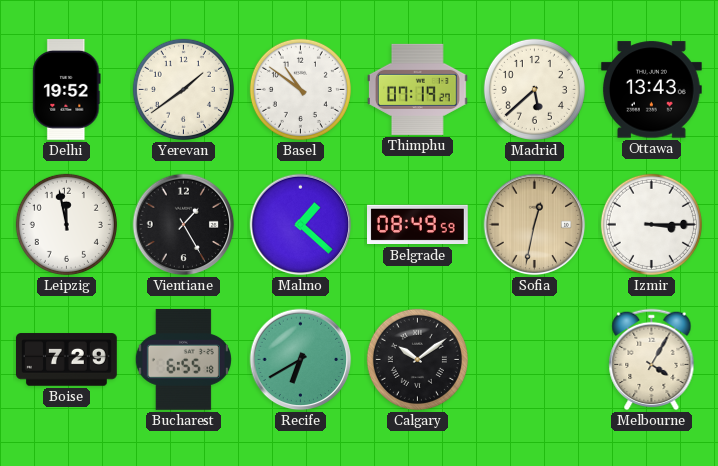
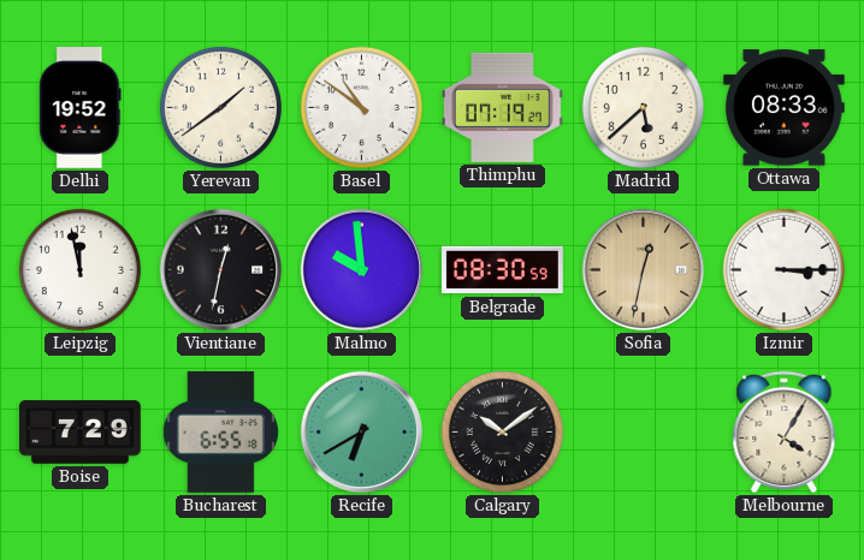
Ottawa: 13:43 -> 08:33
Vientiane: 1:25 -> 12:32
Malmo: 1:22 -> 9:59
Belgrade: 08:49 -> 08:30
